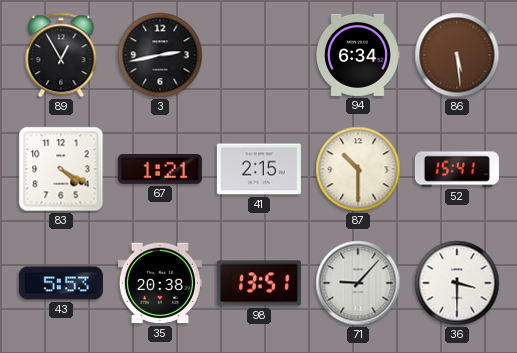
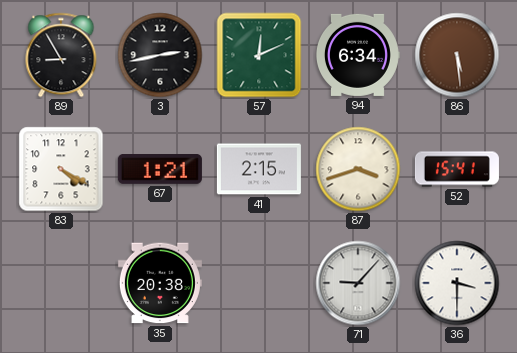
89: 12:55 -> 8:55
57: none -> 12:11
87: 10:30 -> 3:42
43: 5:53 -> none
98: 13:51 -> none
